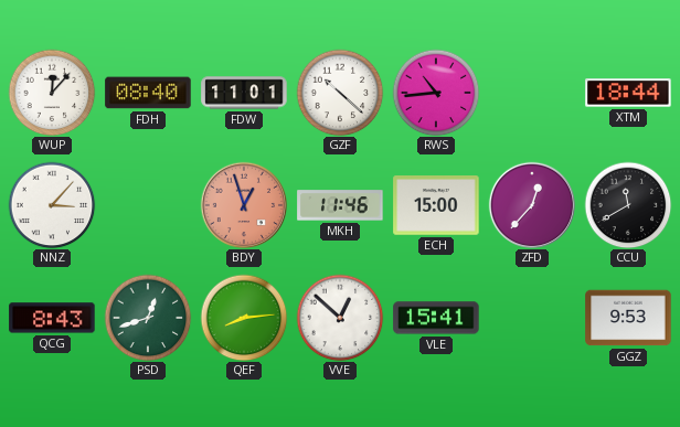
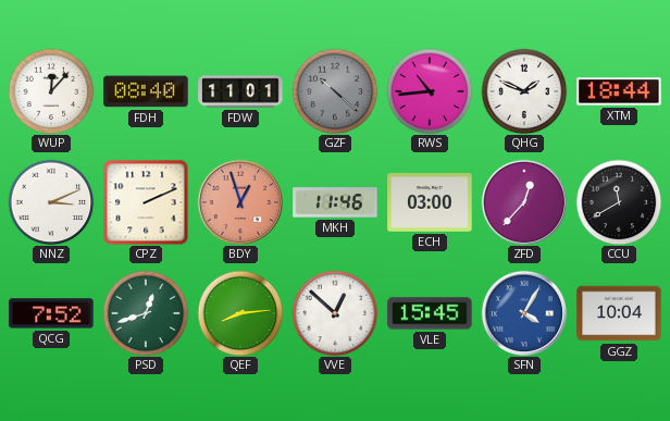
GZF dial: white -> grey
QHG: none -> 1:49
NNZ: 3:07 -> 3:11
CPZ: none -> 2:11
ECH: 15:00 -> 03:00
QCG: 8:43 -> 7:52
VLE: 15:41 -> 15:45
SFN: none -> 4:05
GGZ: 9:53 -> 10:04
